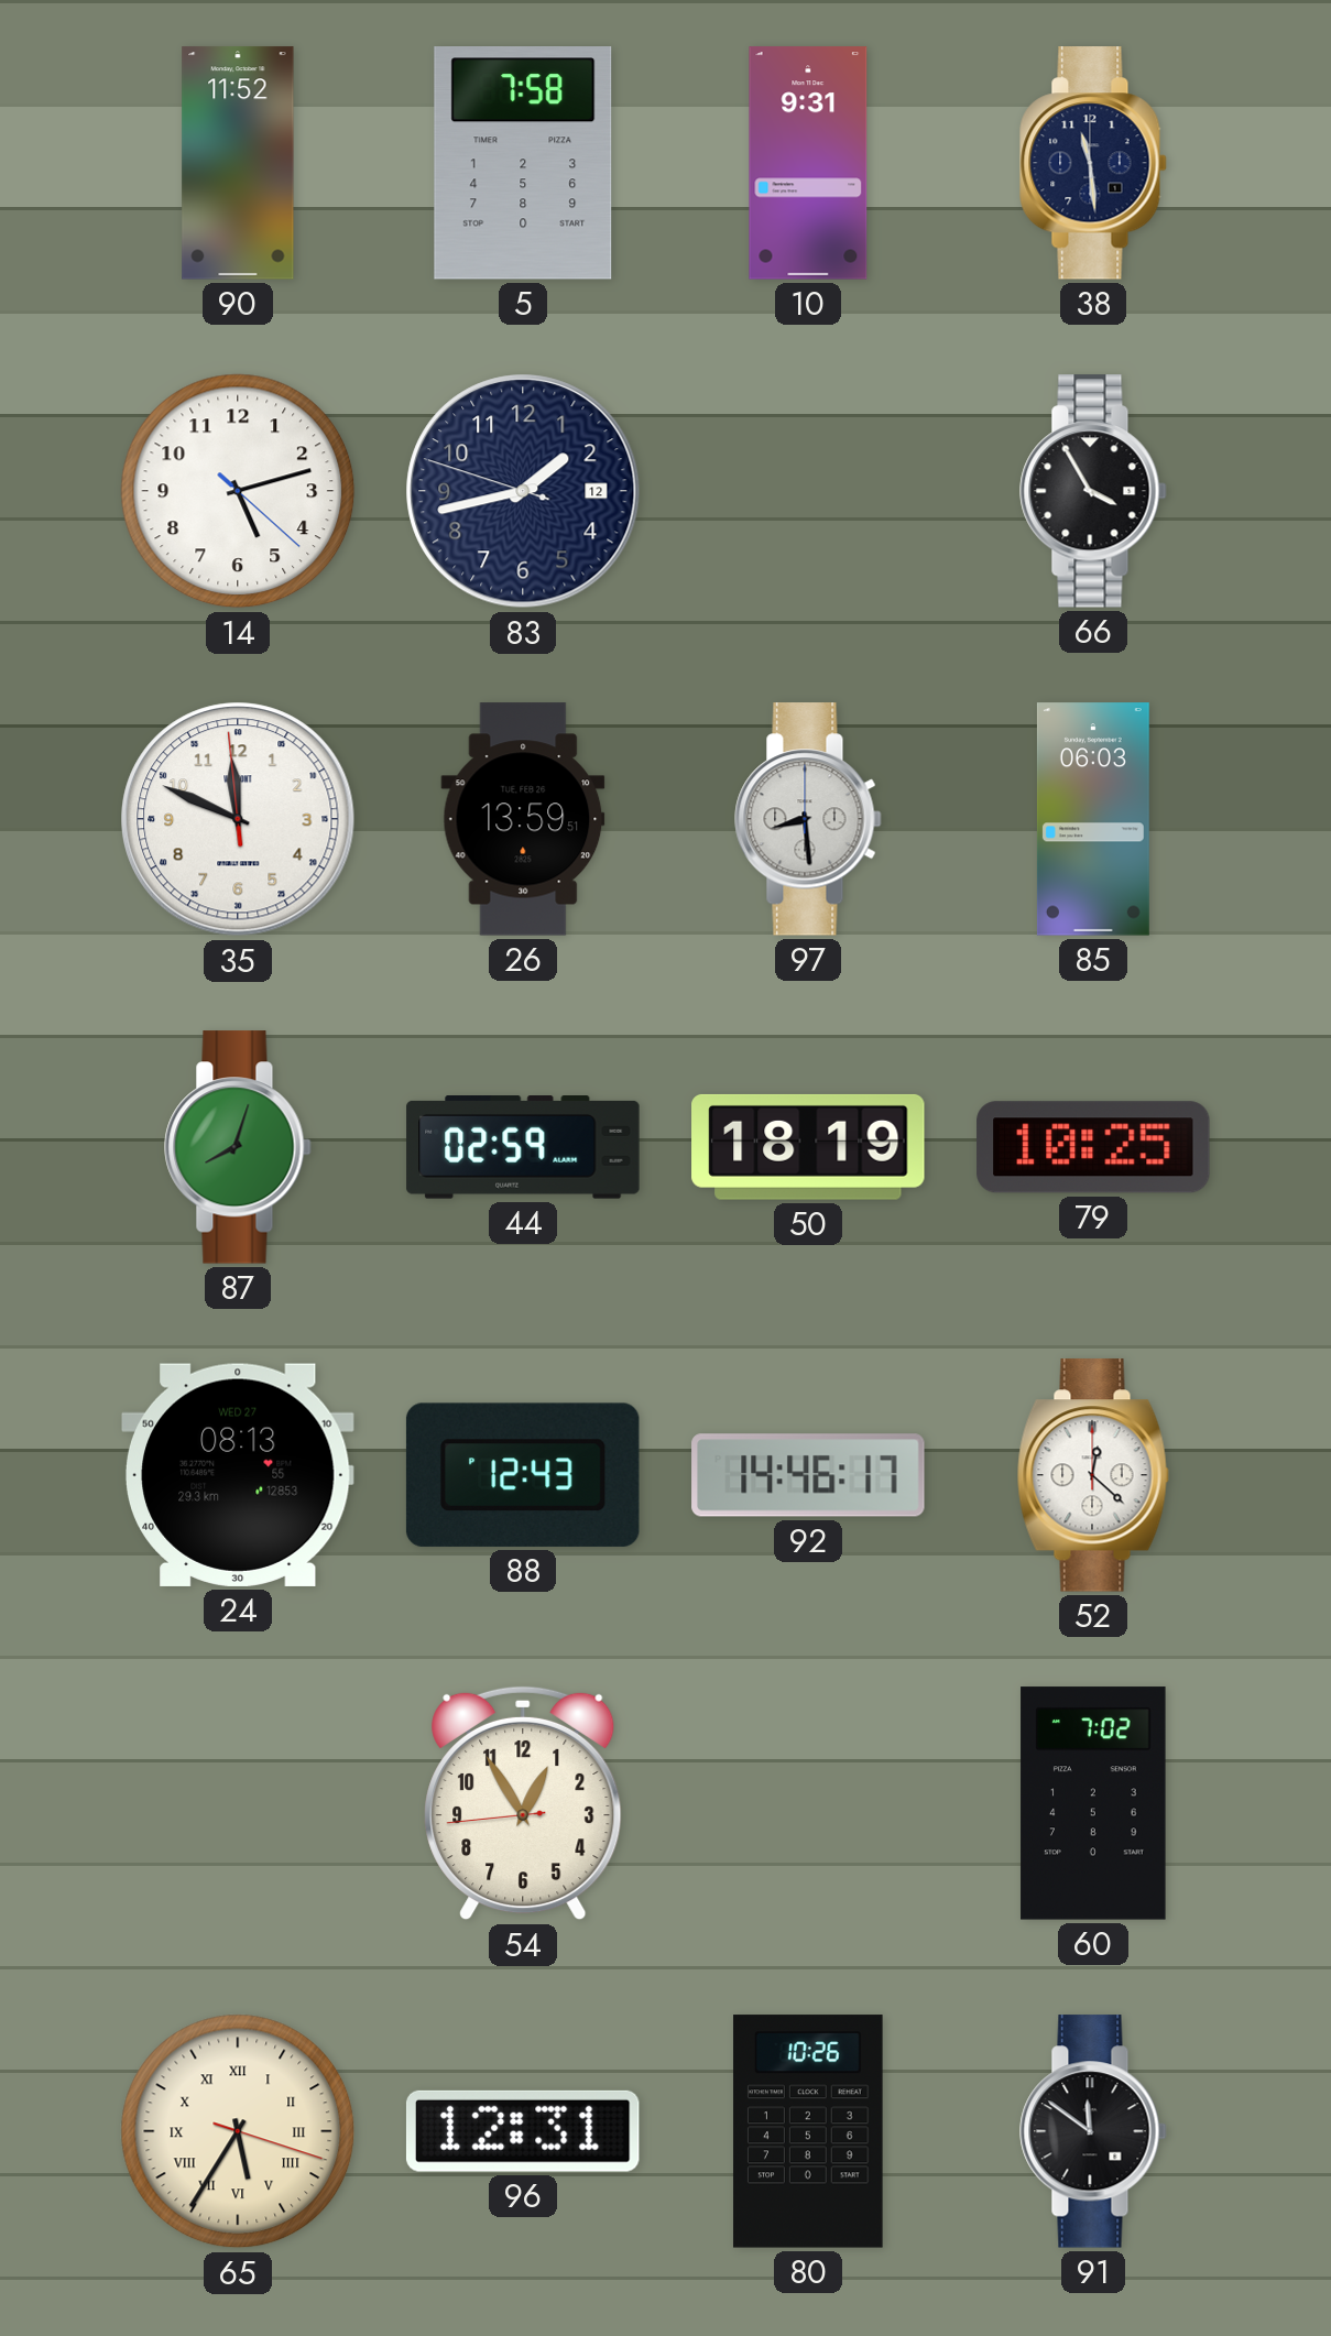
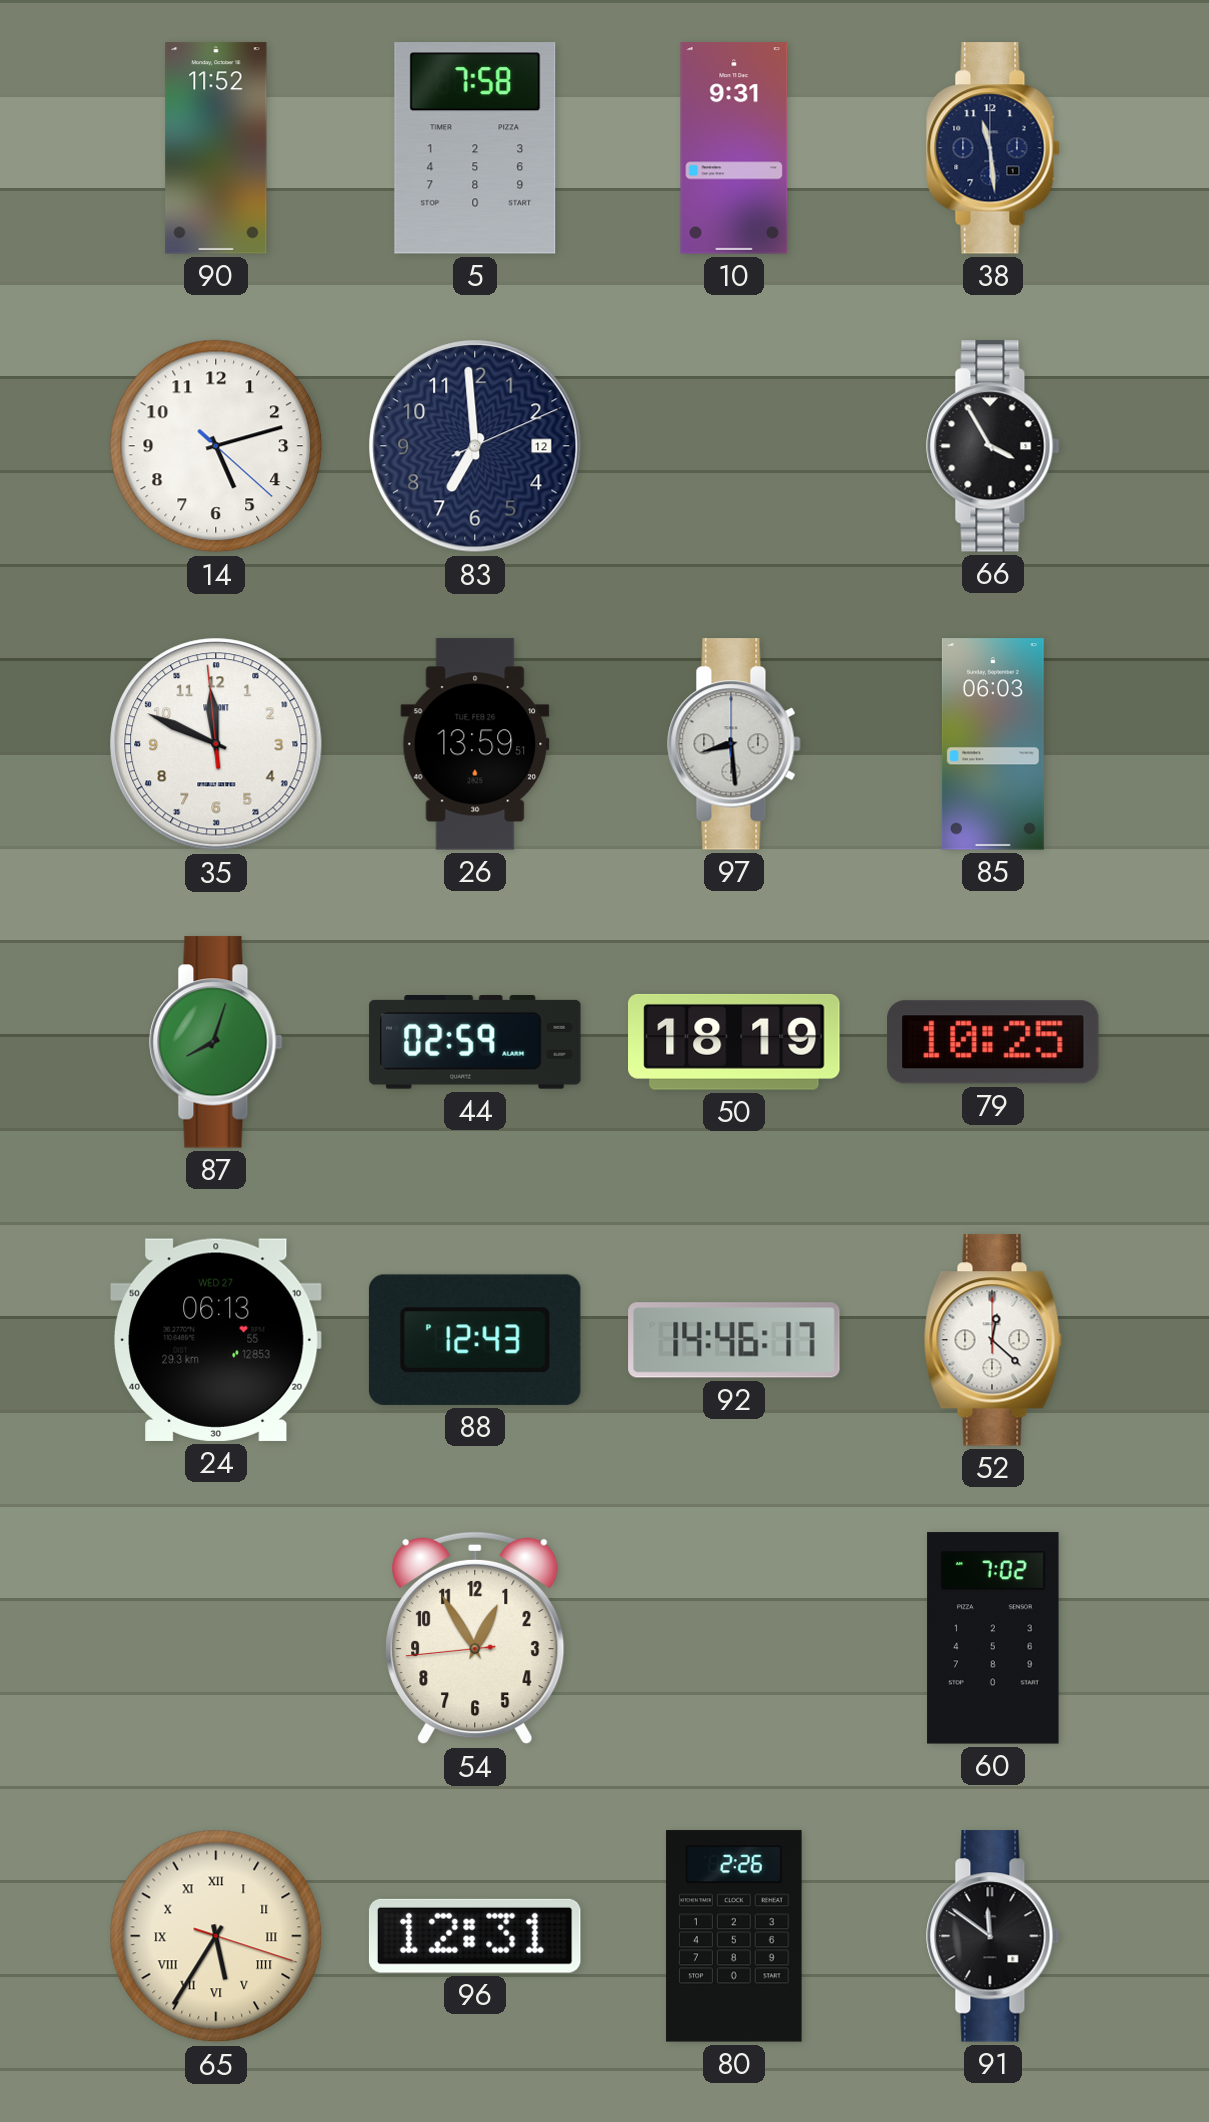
83: 1:42 -> 6:59
24: 08:13 -> 06:13
80: 10:26 -> 2:26
